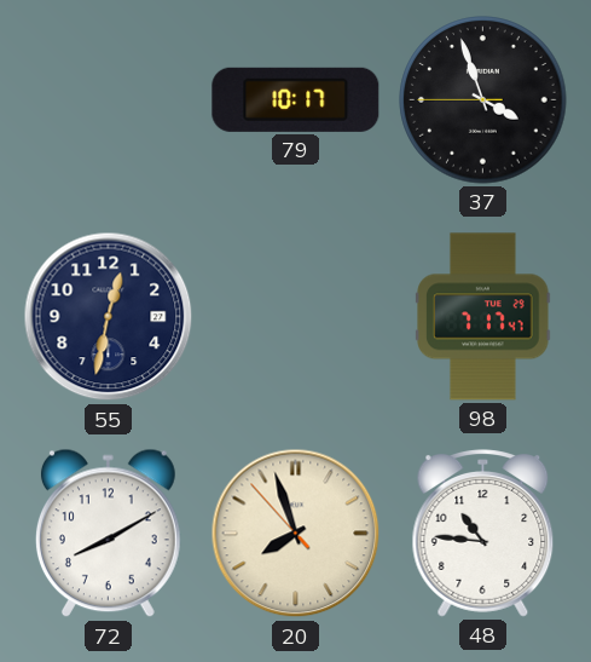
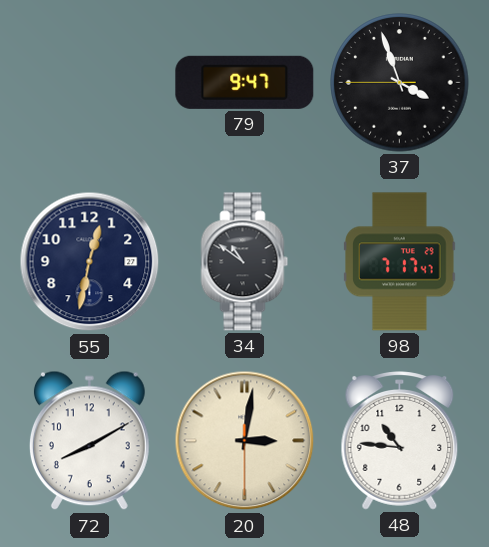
79: 10:17 -> 9:47
34: none -> 10:51
20: 7:56 -> 3:01
